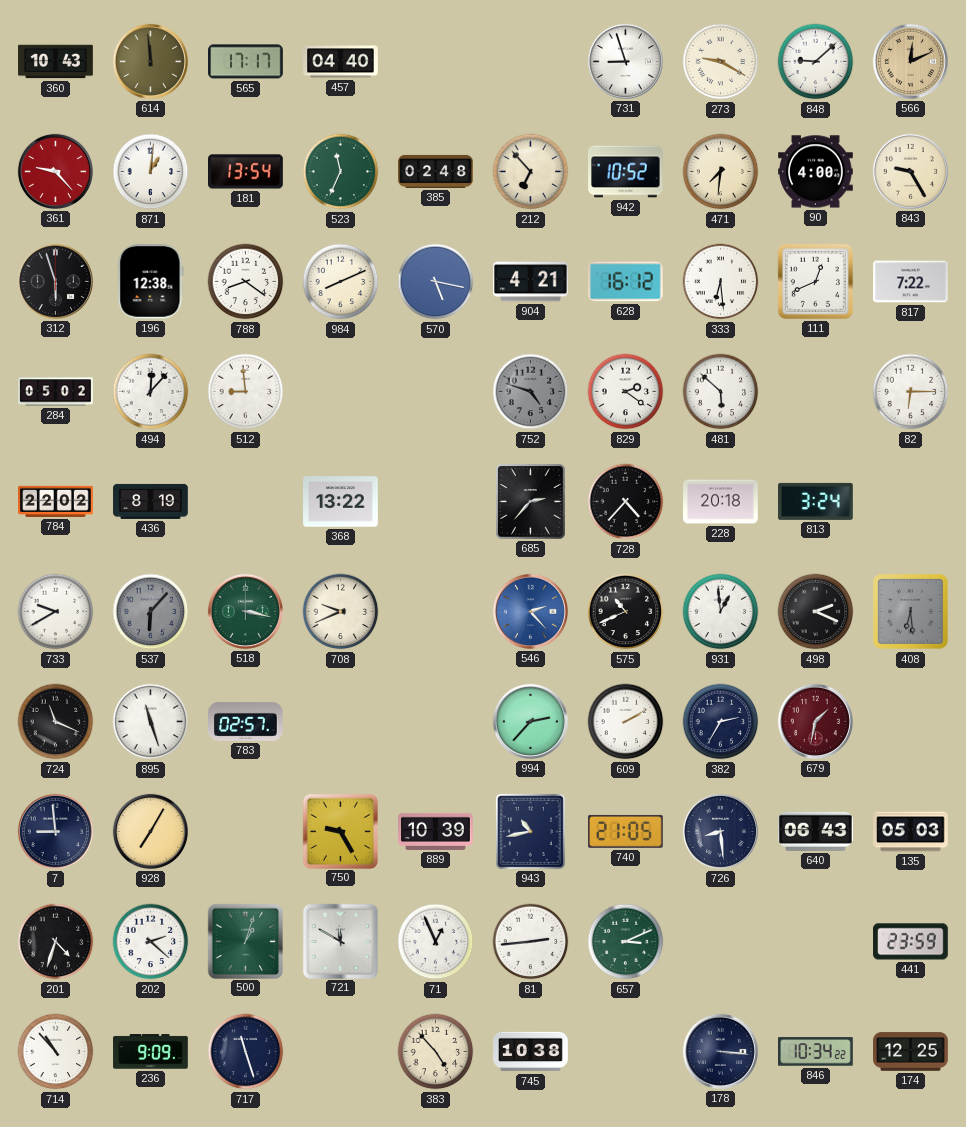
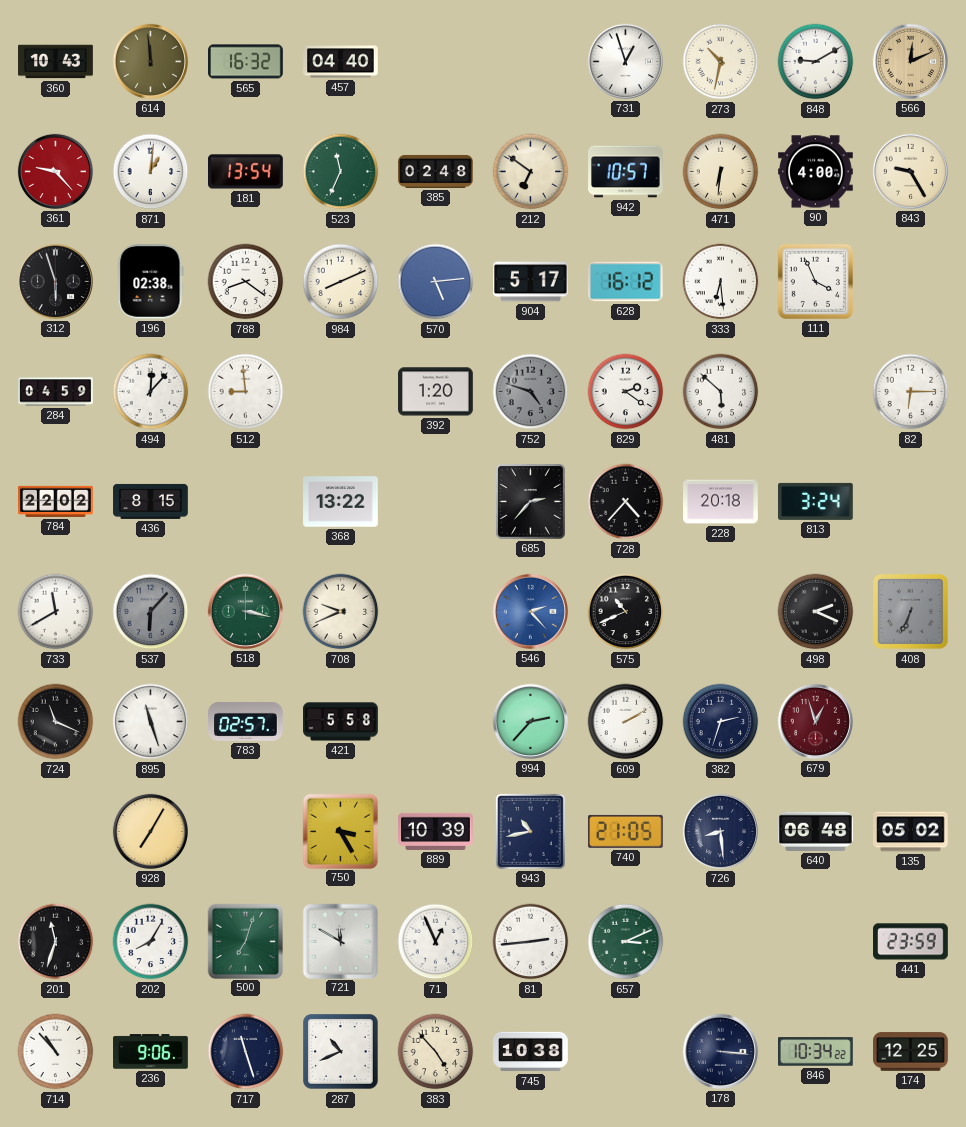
565: 17:17 -> 16:32
731: 8:57 -> 12:57
273: 9:20 -> 10:32
848: 9:08 -> 9:10
212: 6:53 -> 6:51
942: 10:52 -> 10:57
471: 7:31 -> 6:31
196: 12:38 -> 02:38
570: 5:17 -> 5:14
904: 4:21 -> 5:17
111: 12:41 -> 3:56
817: 7:22 -> none
284: 05:02 -> 04:59
392: none -> 1:20
436: 8:19 -> 8:15
733: 9:40 -> 11:40
931: 12:59 -> none
408: 6:29 -> 6:34
421: none -> 5:58
382: 2:35 -> 2:33
679: 1:32 -> 12:57
7: 8:59 -> none
750: 9:25 -> 3:25
640: 06:43 -> 06:48
135: 05:03 -> 05:02
201: 4:33 -> 11:33
202: 2:22 -> 8:05
500: 1:03 -> 7:03
236: 9:09 -> 9:06
287: none -> 10:41
